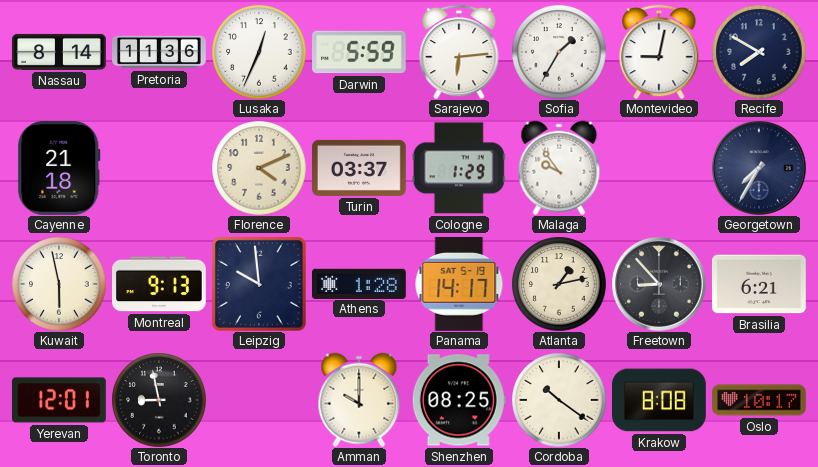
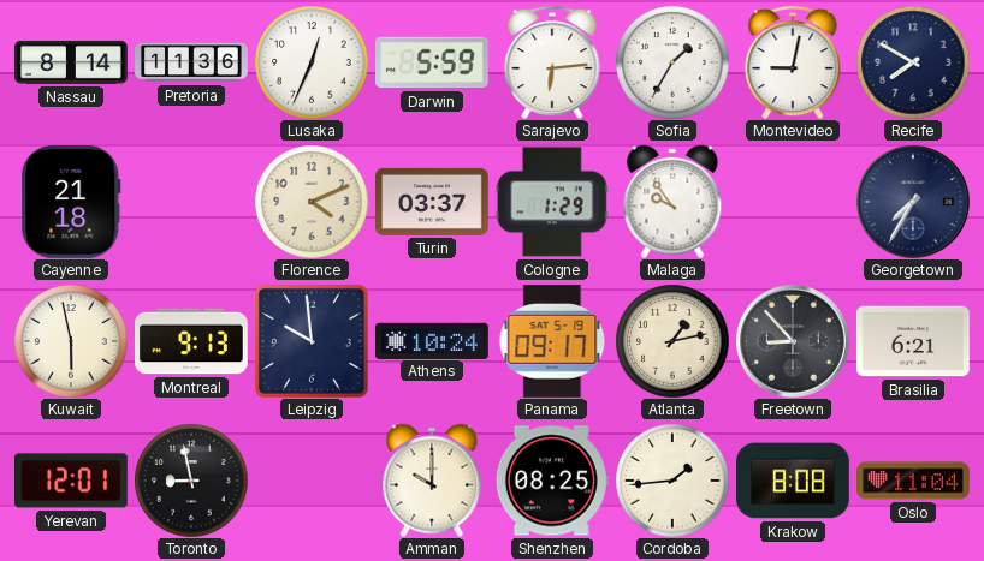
Athens: 1:28 -> 10:24
Panama: 14:17 -> 09:17
Cordoba: 10:21 -> 1:44
Oslo: 10:17 -> 11:04
